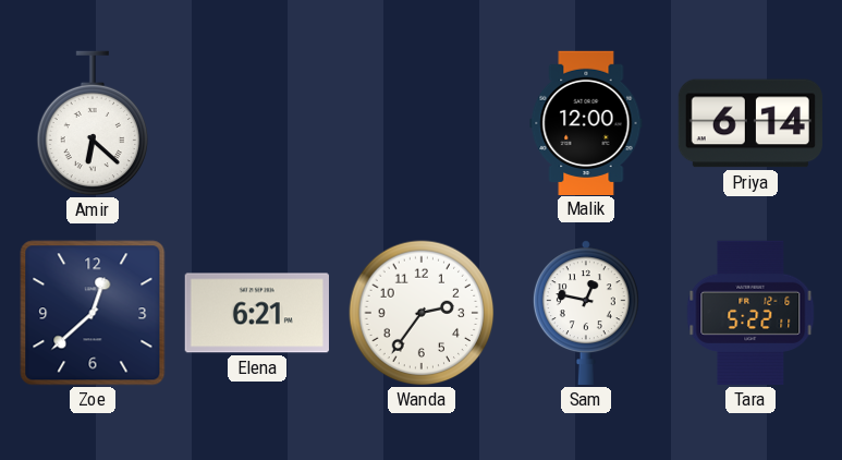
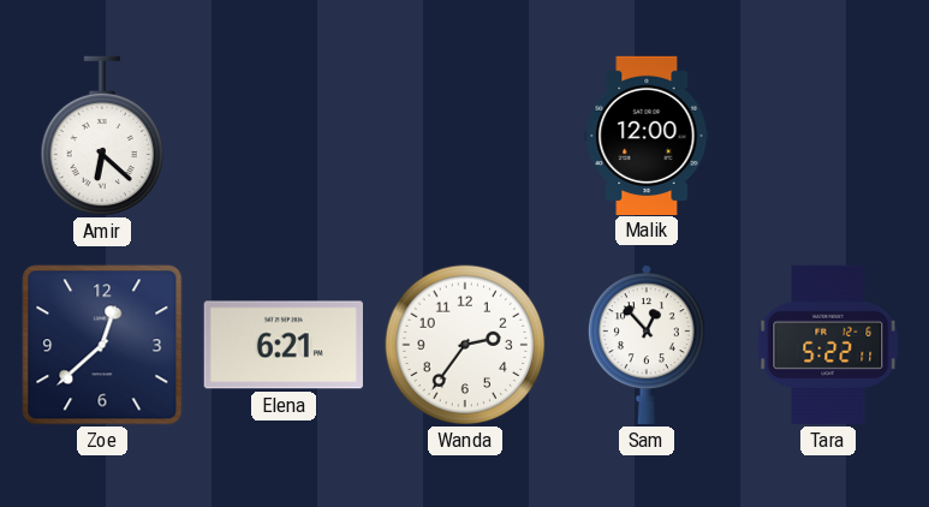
Priya: 6:14 -> none
Sam: 12:47 -> 12:53
